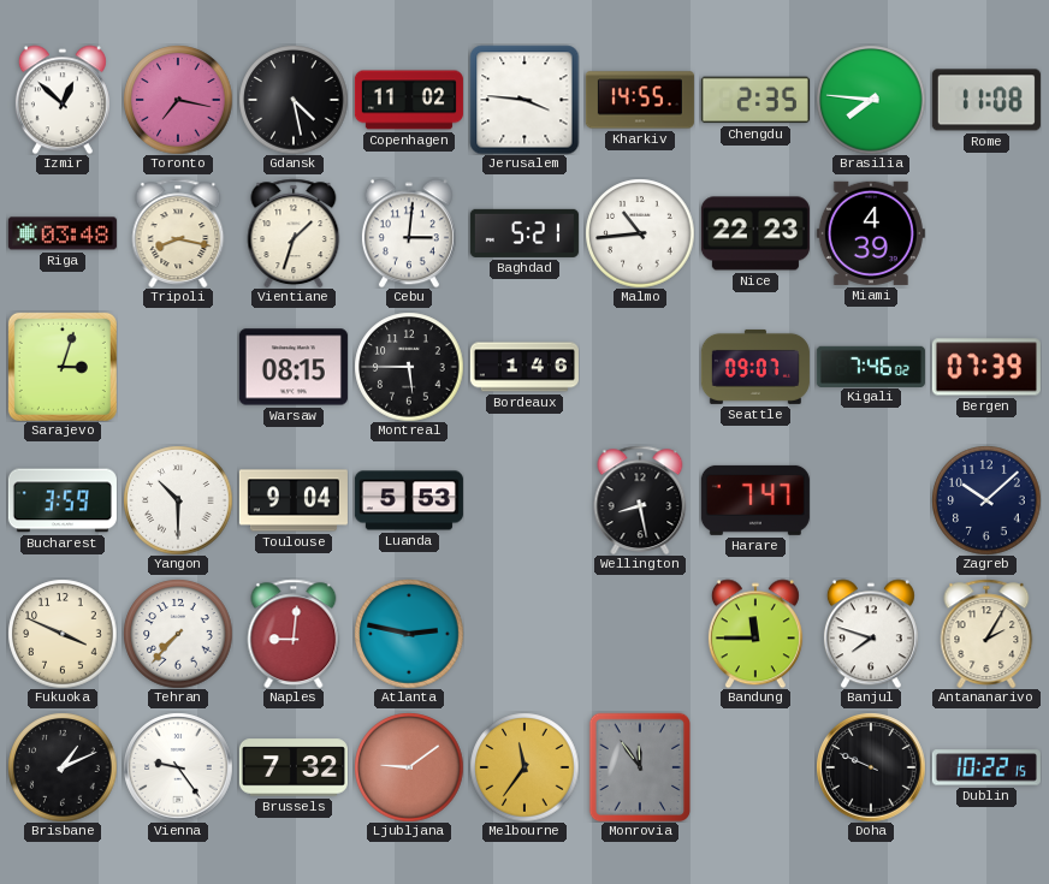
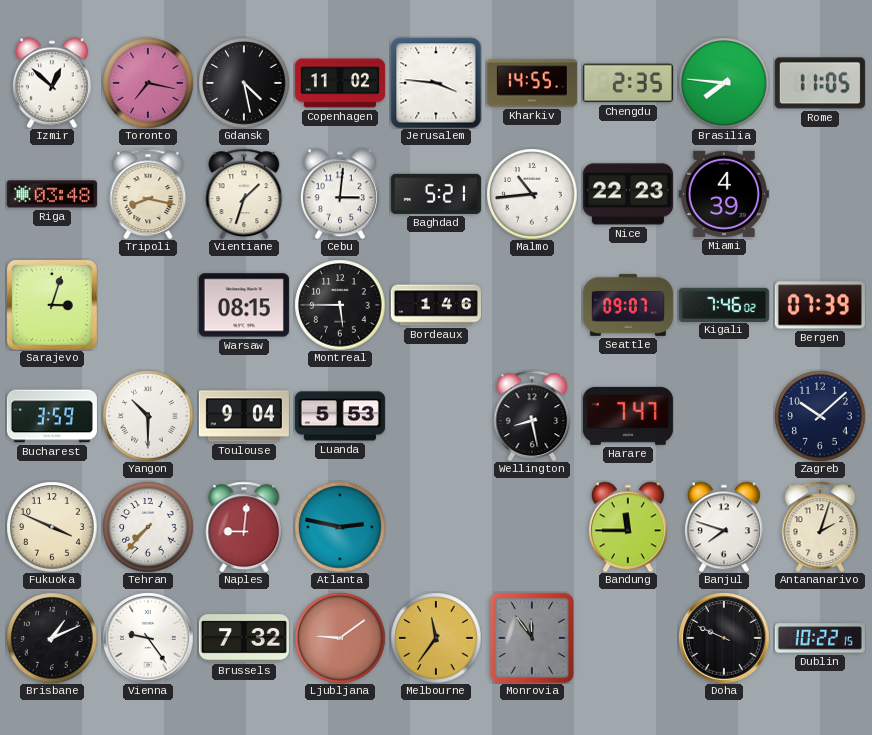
Rome: 11:08 -> 11:05
Antananarivo: 2:05 -> 2:03
